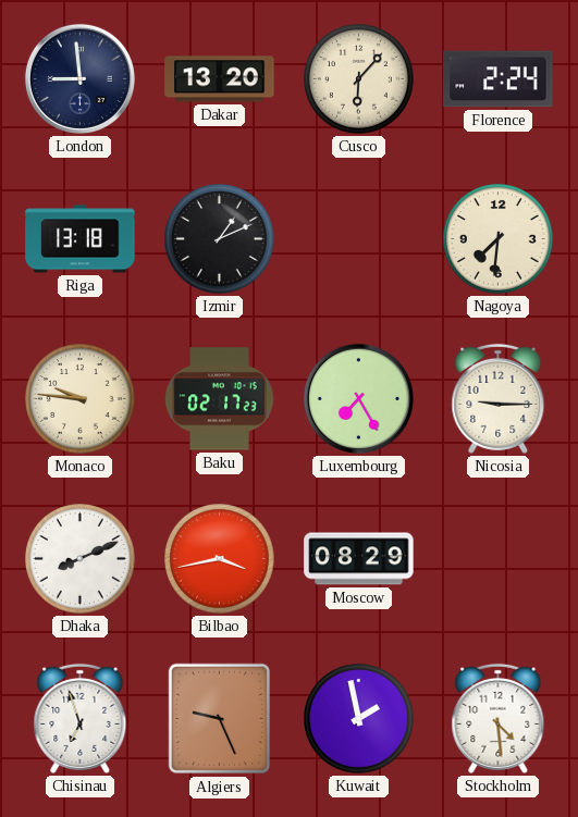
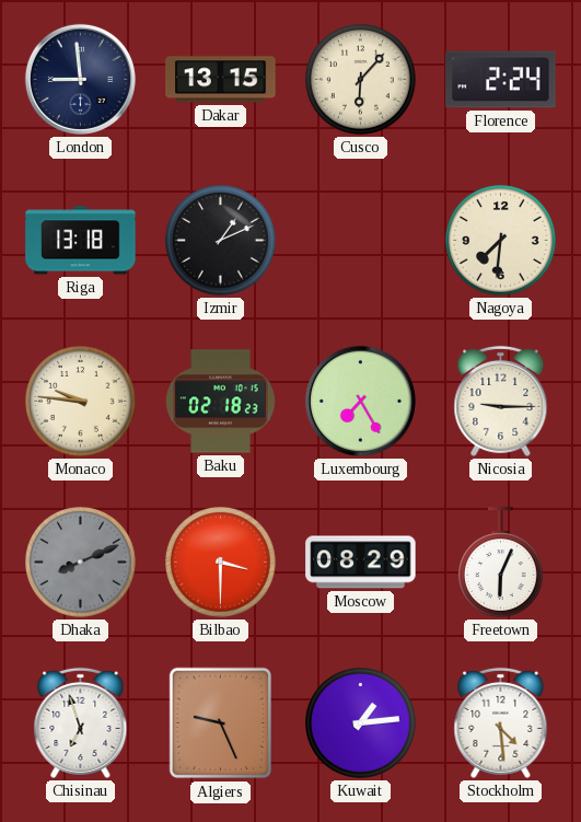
Dakar: 13:20 -> 13:15
Baku: 02:17 -> 02:18
Dhaka dial: white -> grey
Bilbao: 3:43 -> 3:30
Freetown: none -> 6:04
Kuwait: 1:58 -> 1:14
